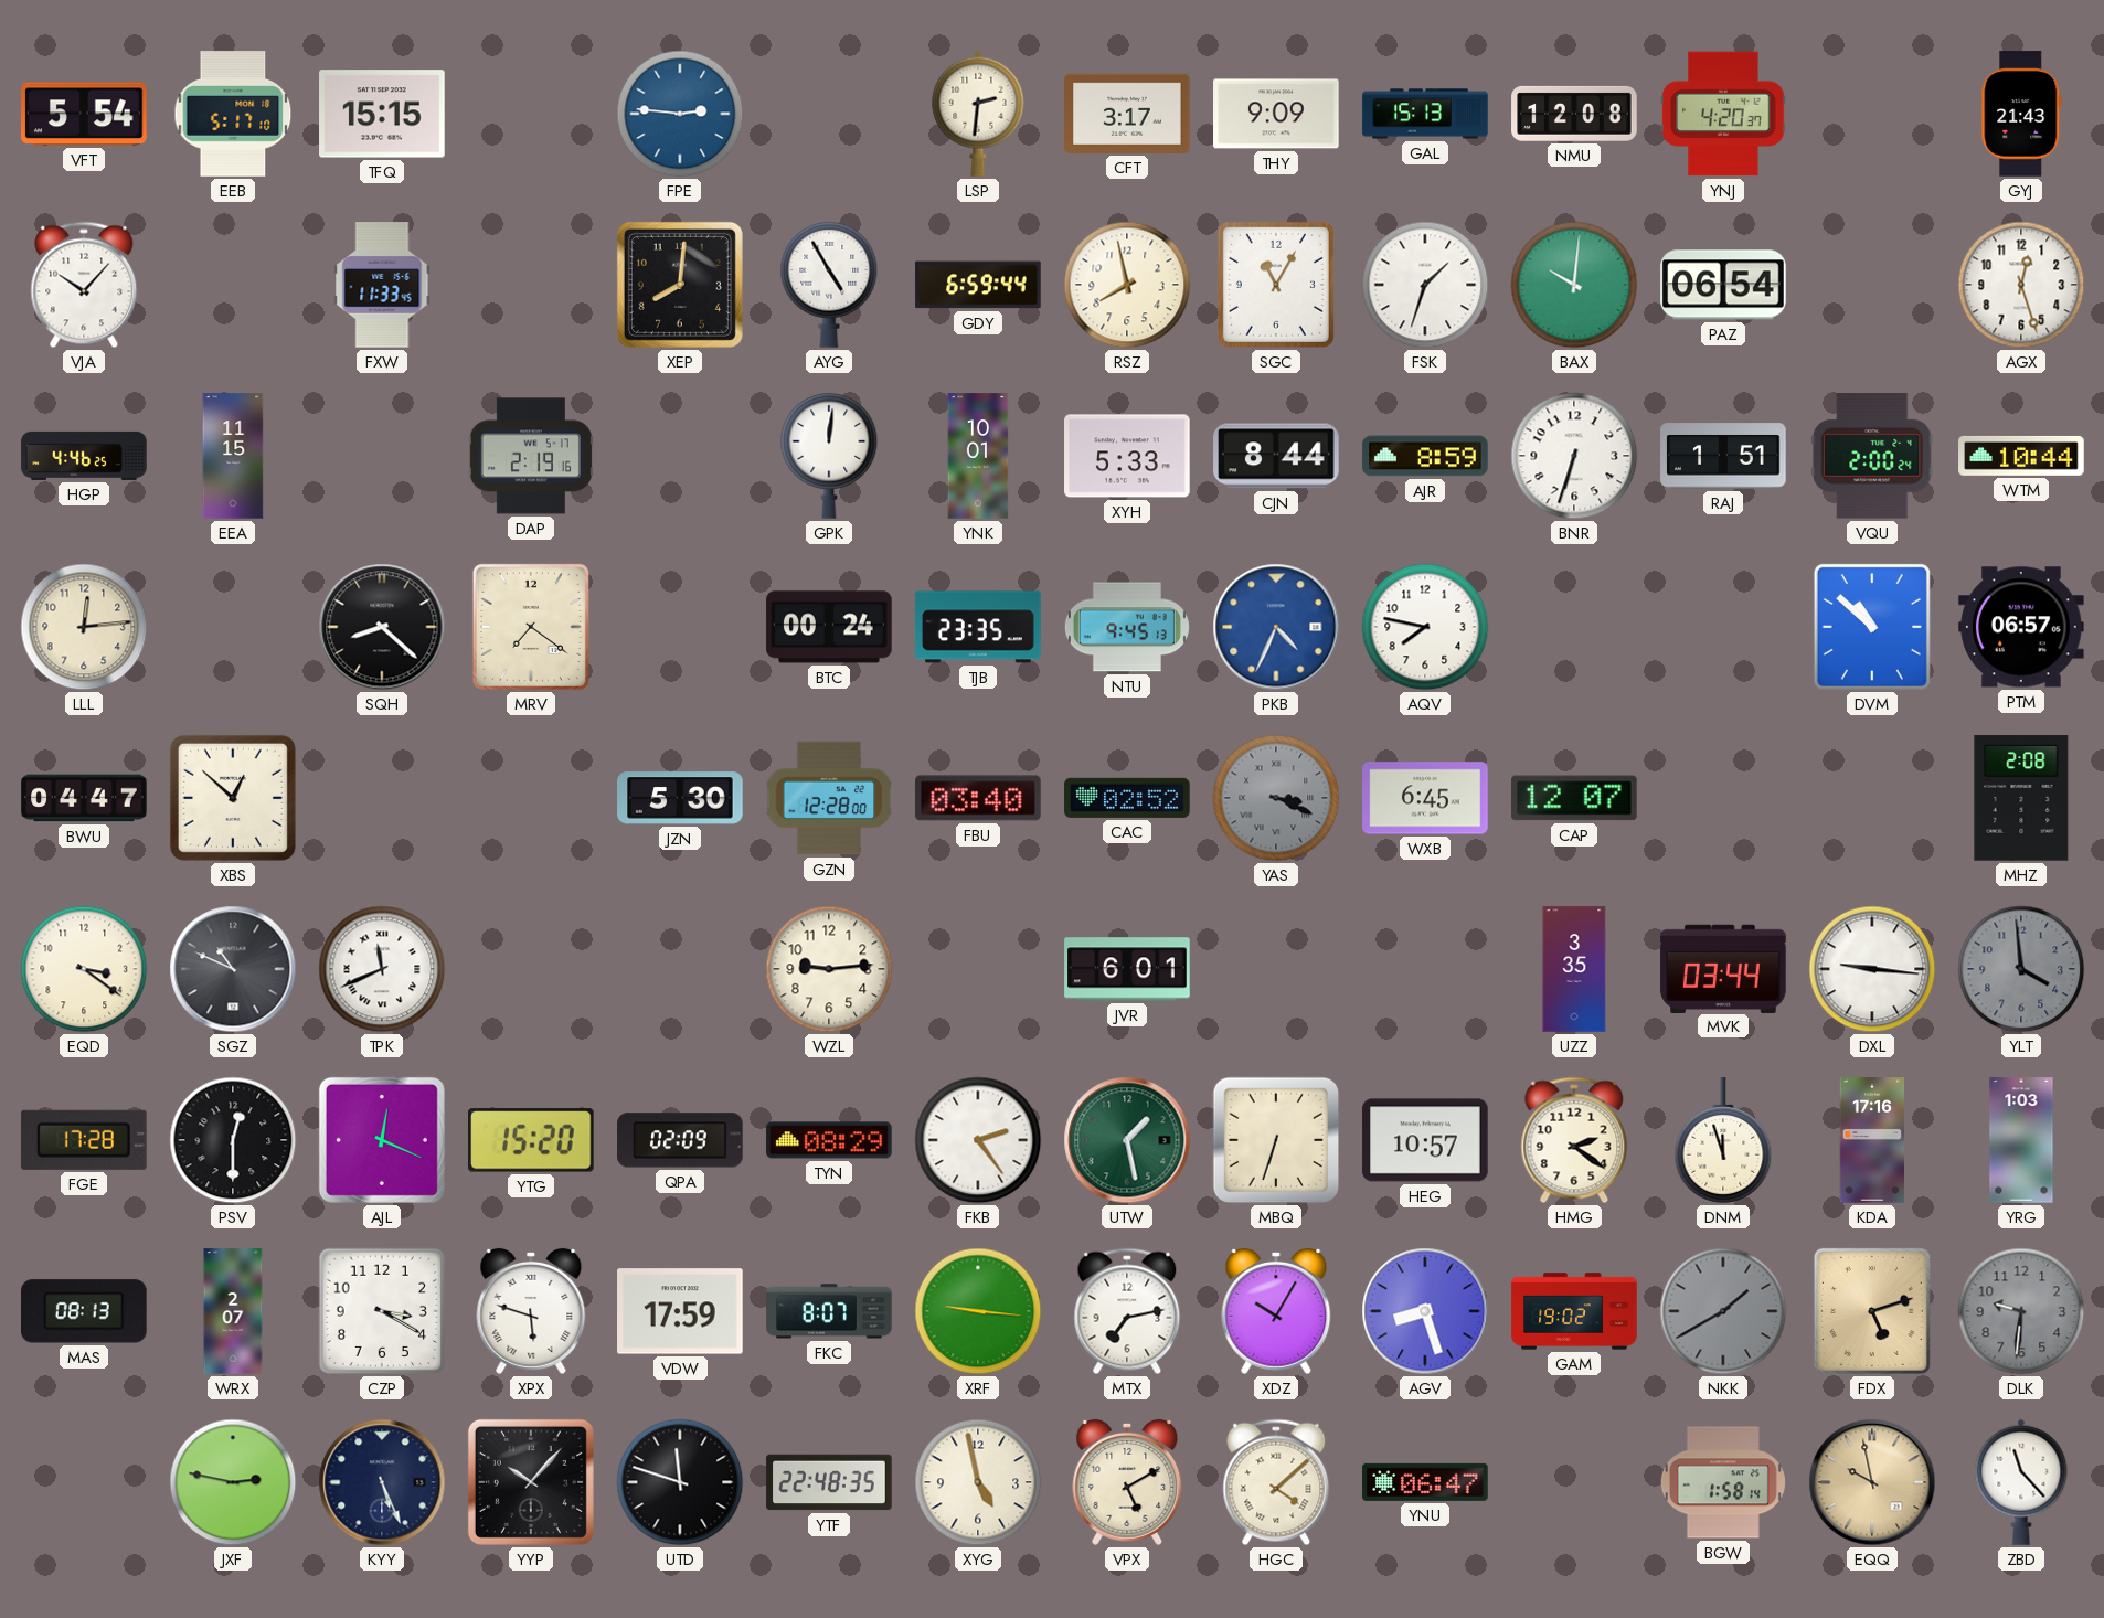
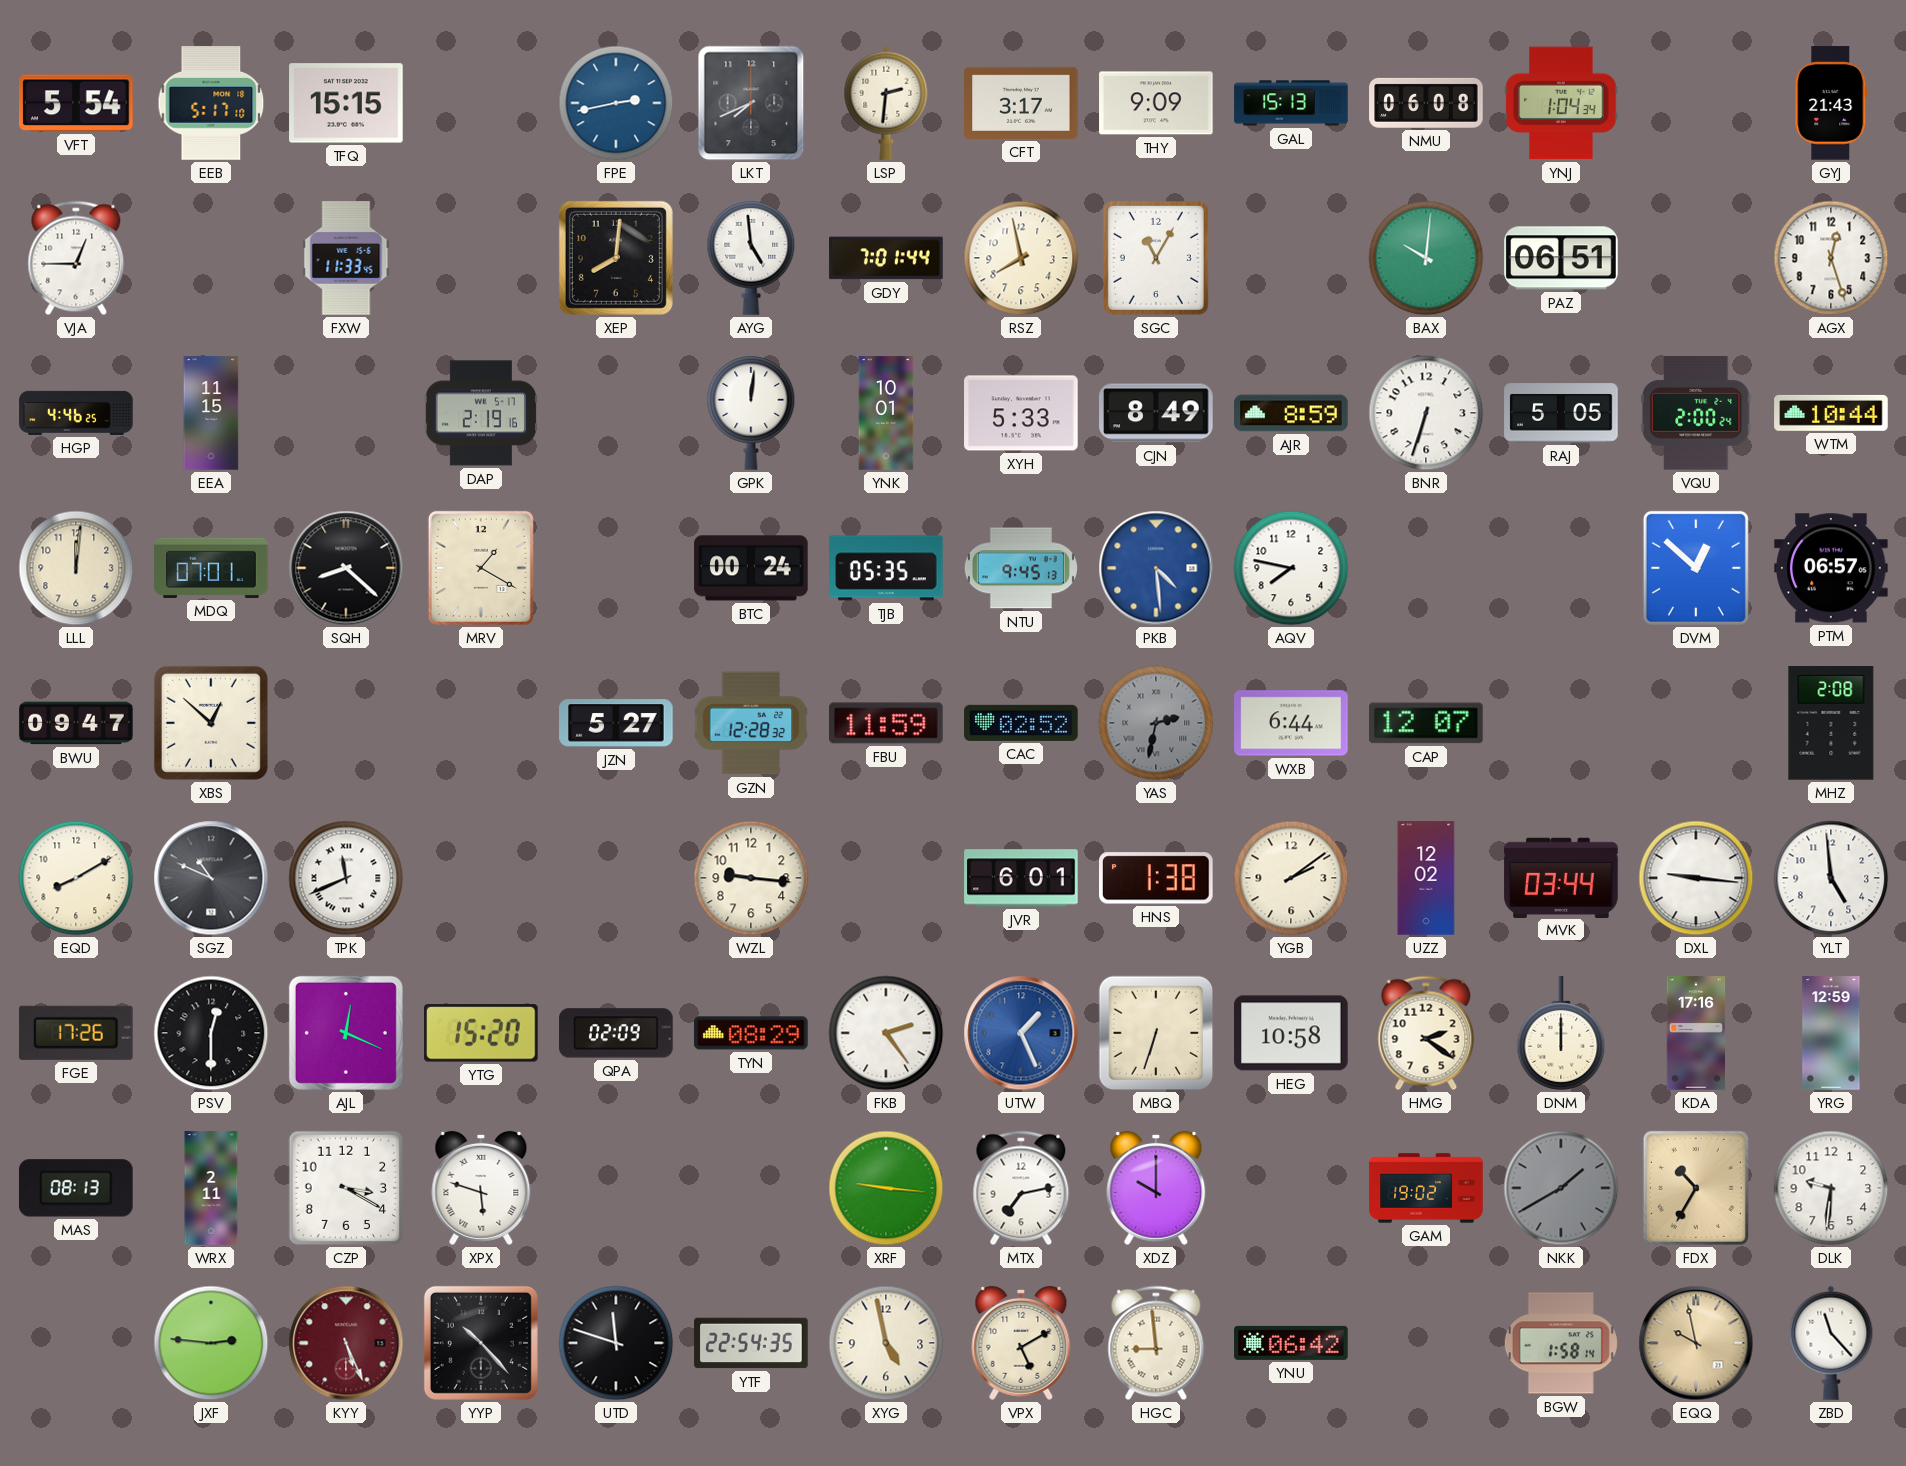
FPE: 2:46 -> 2:43
LKT: none -> 7:41
NMU: 12:08 -> 06:08
YNJ: 4:20 -> 1:04
VJA: 10:07 -> 12:45
AYG: 4:55 -> 4:59
GDY: 6:59 -> 7:01
FSK: 1:33 -> none
PAZ: 06:54 -> 06:51
CJN: 8:44 -> 8:49
RAJ: 1:51 -> 5:05
LLL: 12:14 -> 12:01
MDQ: none -> 07:01
MRV: 7:21 -> 1:20
TJB: 23:35 -> 05:35
PKB: 4:34 -> 4:29
DVM: 10:52 -> 12:52
BWU: 04:47 -> 09:47
JZN: 5:30 -> 5:27
GZN: 12:28:00 -> 12:28:32
FBU: 03:40 -> 11:59
YAS: 3:19 -> 2:32
WXB: 6:45 -> 6:44
EQD: 3:21 -> 8:10
WZL: 9:14 -> 9:16
HNS: none -> 1:38
YGB: none -> 2:09
UZZ: 3:35 -> 12:02
YLT: 3:59 -> 4:59
YLT dial: grey -> white
FGE: 17:28 -> 17:26
UTW: 1:28 -> 1:26
UTW dial: green -> blue
HEG: 10:57 -> 10:58
DNM: 11:57 -> 12:00
YRG: 1:03 -> 12:59
WRX: 2:07 -> 2:11
VDW: 17:59 -> none
FKC: 8:07 -> none
XDZ: 10:05 -> 10:00
AGV: 8:27 -> none
FDX: 5:12 -> 10:35
DLK dial: grey -> white
JXF: 2:47 -> 2:46
KYY dial: navy -> burgundy
YYP: 10:07 -> 10:23
YTF: 22:48 -> 22:54
HGC: 4:08 -> 8:59
YNU: 06:47 -> 06:42
